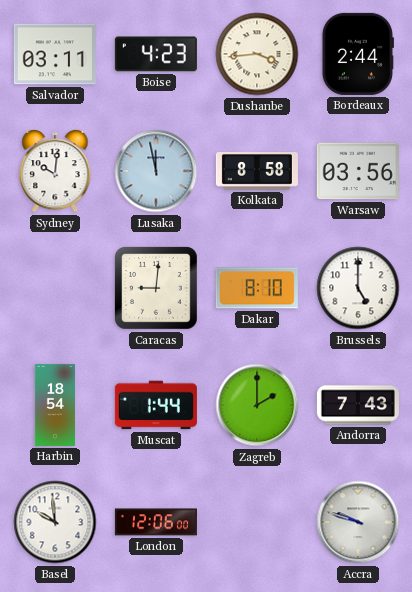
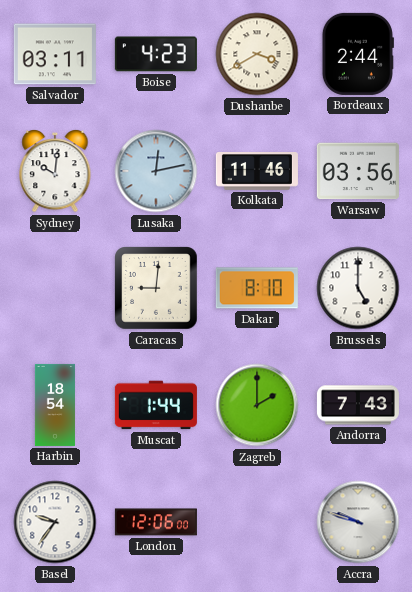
Dushanbe: 3:44 -> 3:40
Lusaka: 11:58 -> 12:13
Kolkata: 8:58 -> 11:46
Basel: 9:59 -> 9:36
